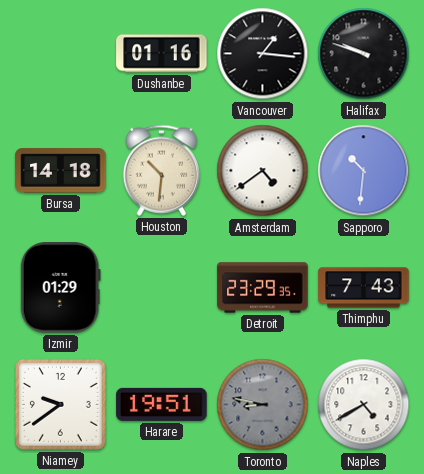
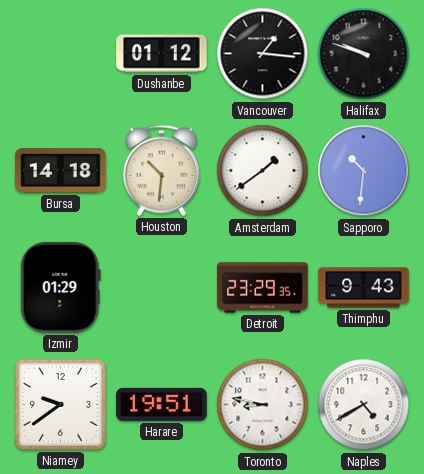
Dushanbe: 01:16 -> 01:12
Amsterdam: 4:39 -> 1:39
Thimphu: 7:43 -> 9:43
Toronto dial: grey -> white
